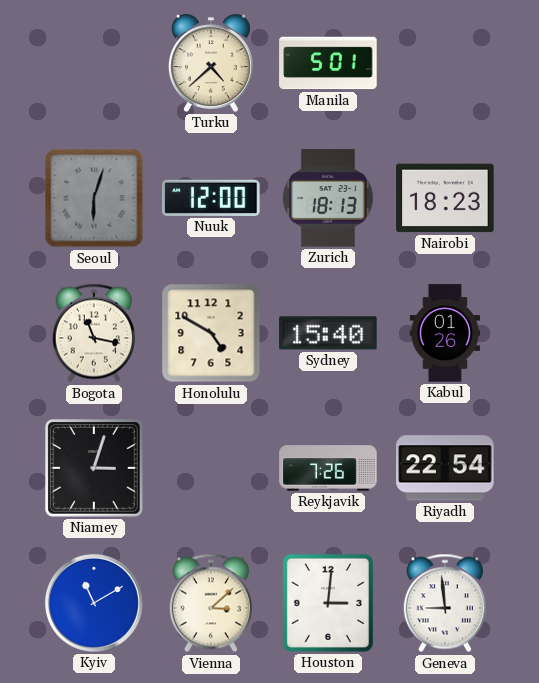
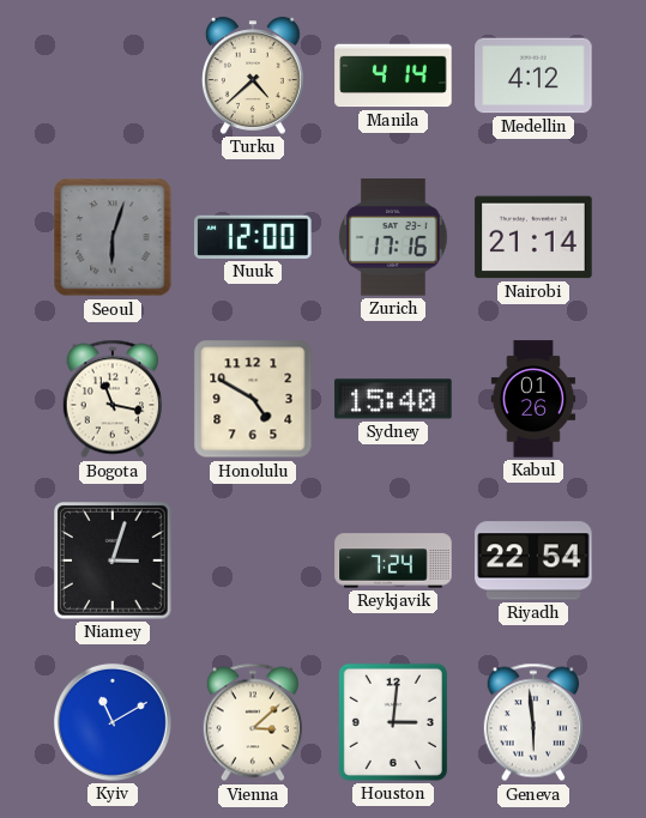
Manila: 5:01 -> 4:14
Medellin: none -> 4:12
Zurich: 18:13 -> 17:16
Nairobi: 18:23 -> 21:14
Reykjavik: 7:26 -> 7:24
Geneva: 8:59 -> 5:59
